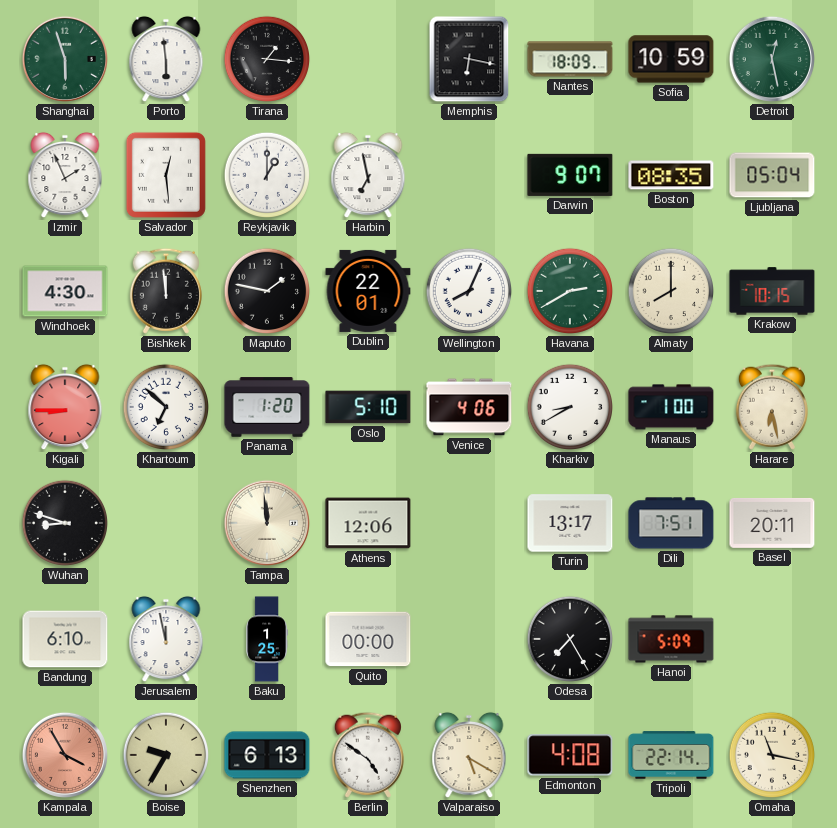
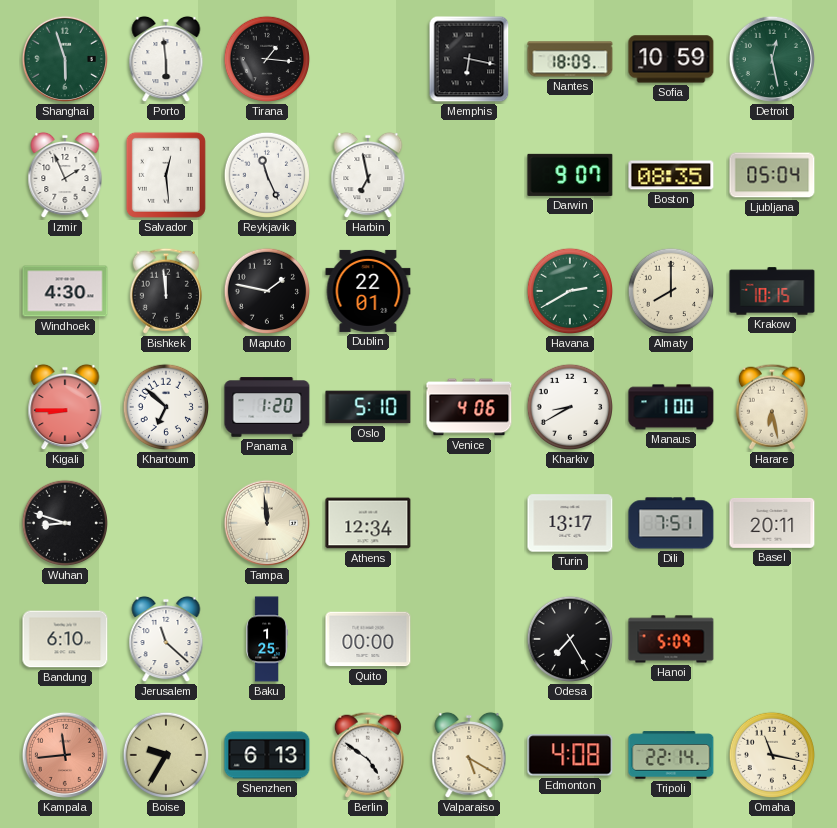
Reykjavik: 1:00 -> 11:26
Wellington: 8:04 -> none
Athens: 12:06 -> 12:34
Jerusalem: 11:58 -> 11:22
Kampala: 3:55 -> 11:44
